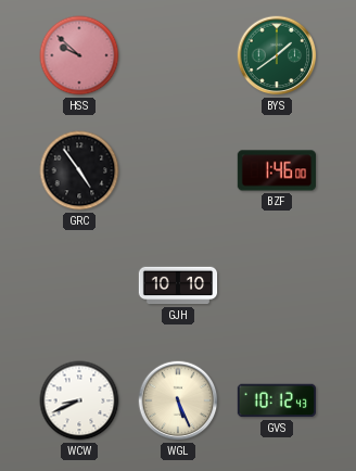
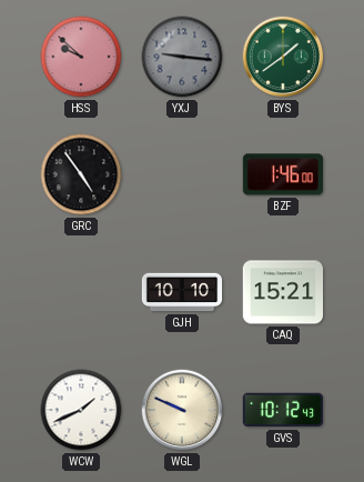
YXJ: none -> 9:16
CAQ: none -> 15:21
WCW: 8:41 -> 1:41
WGL: 5:26 -> 9:49
